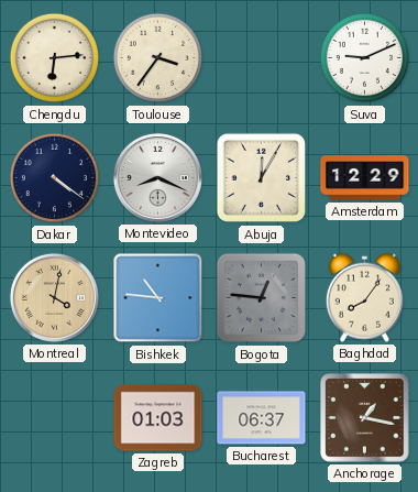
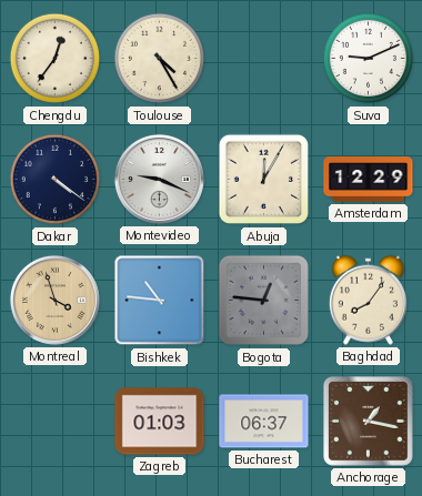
Chengdu: 6:14 -> 12:36
Toulouse: 3:36 -> 4:25
Montevideo: 8:19 -> 9:19
Montreal: 4:02 -> 3:57
